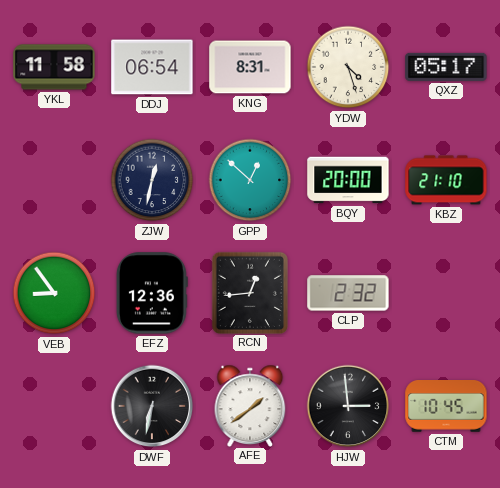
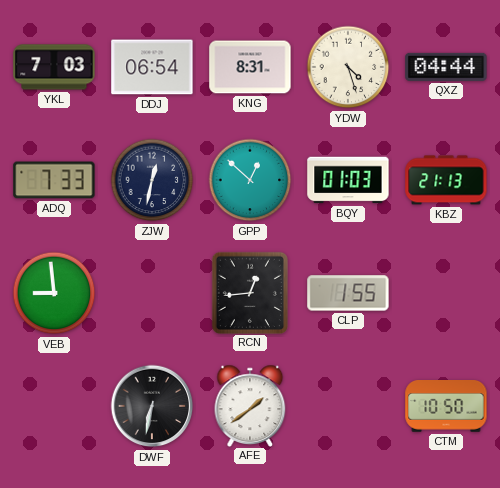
YKL: 11:58 -> 7:03
QXZ: 05:17 -> 04:44
ADQ: none -> 7:33
BQY: 20:00 -> 01:03
KBZ: 21:10 -> 21:13
VEB: 8:54 -> 8:59
EFZ: 12:36 -> none
CLP: 2:32 -> 1:55
HJW: 2:59 -> none
CTM: 10:45 -> 10:50
